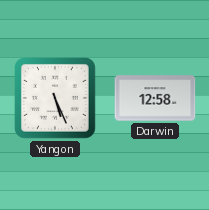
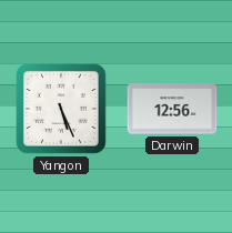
Darwin: 12:58 -> 12:56
